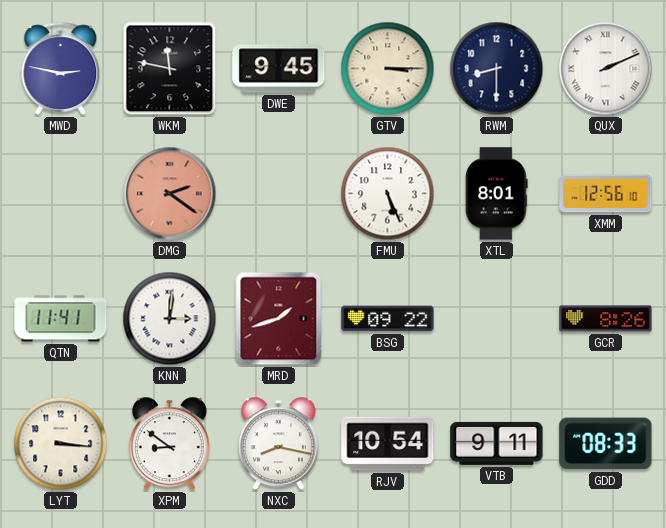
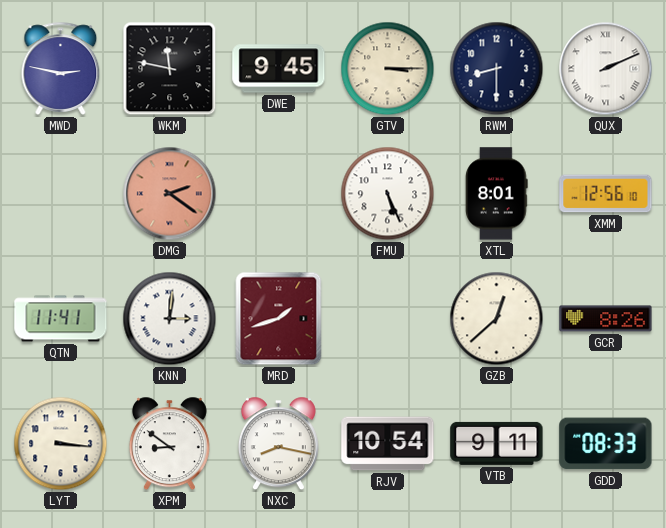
BSG: 09:22 -> none
GZB: none -> 12:38
